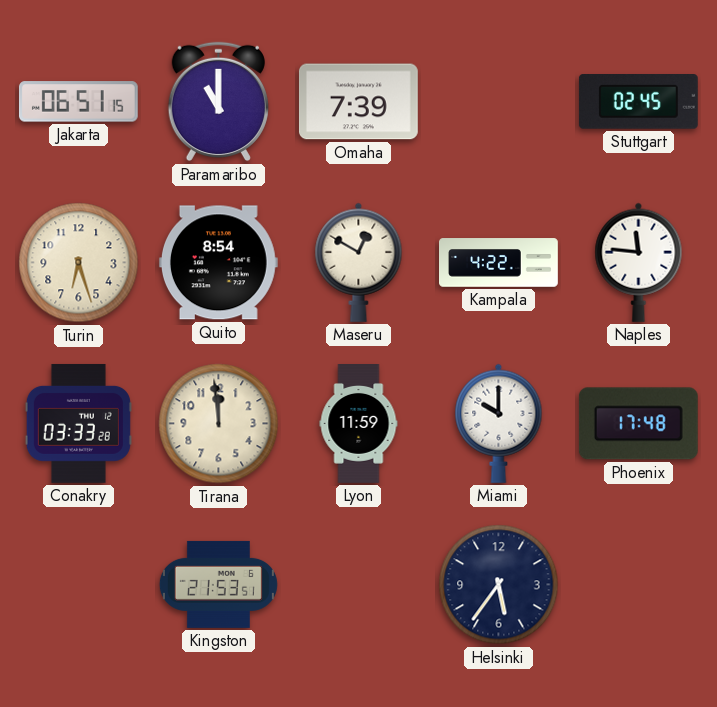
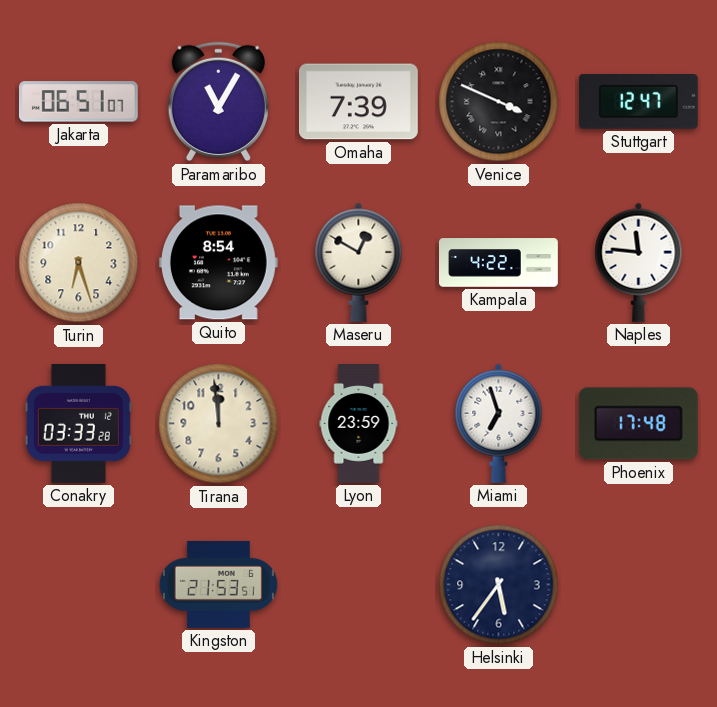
Jakarta: 06:51:15 -> 06:51:07
Paramaribo: 11:00 -> 11:05
Venice: none -> 3:49
Stuttgart: 02:45 -> 12:47
Lyon: 11:59 -> 23:59
Miami: 10:00 -> 6:57
